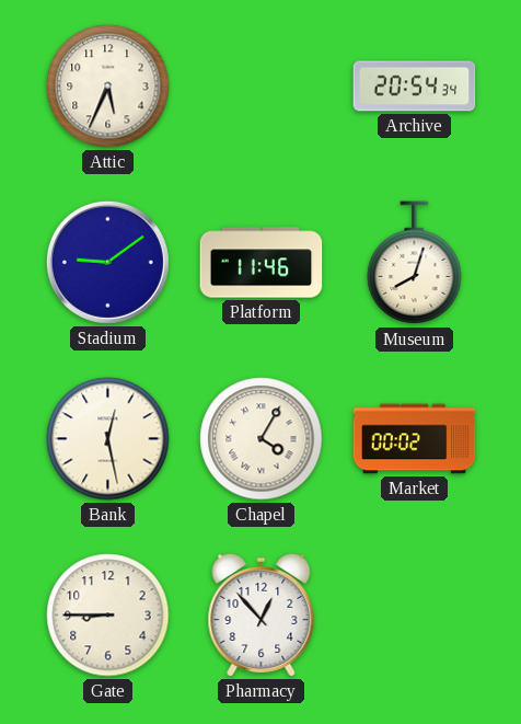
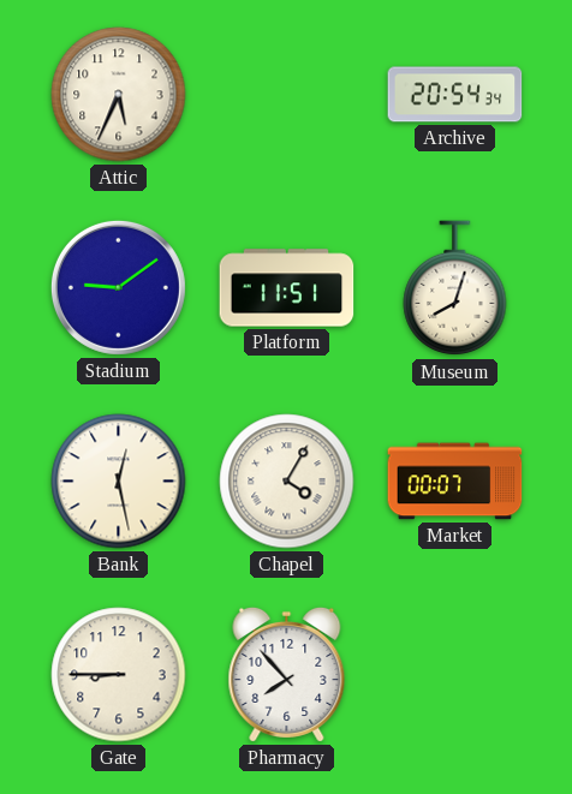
Platform: 11:46 -> 11:51
Market: 00:02 -> 00:07
Pharmacy: 12:53 -> 7:53
